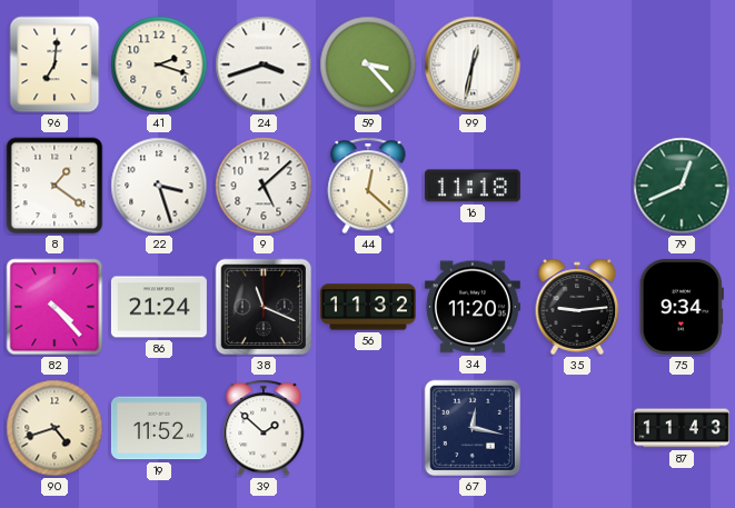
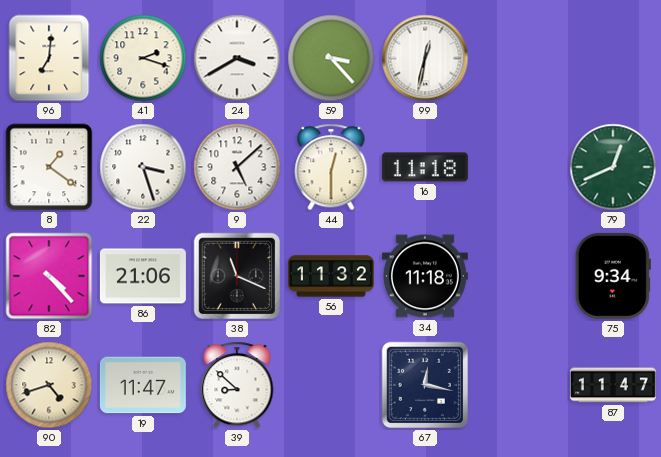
24: 3:42 -> 3:40
44: 12:22 -> 12:30
86: 21:24 -> 21:06
34: 11:20 -> 11:18
35: 9:14 -> none
19: 11:52 -> 11:47
39: 1:52 -> 8:52
87: 11:43 -> 11:47
